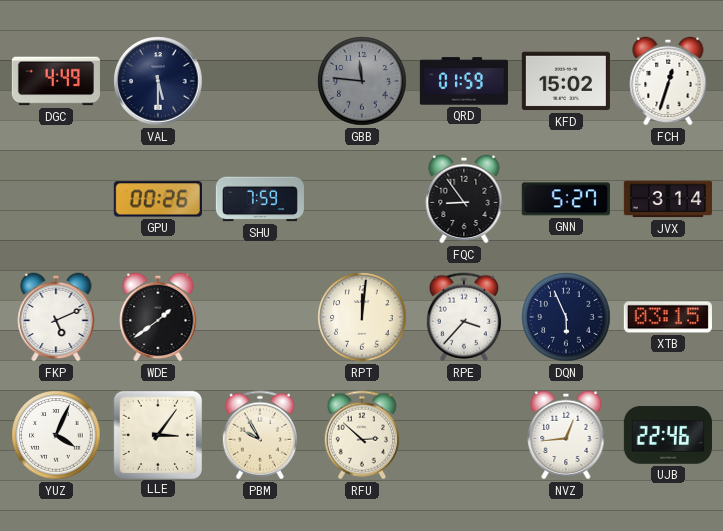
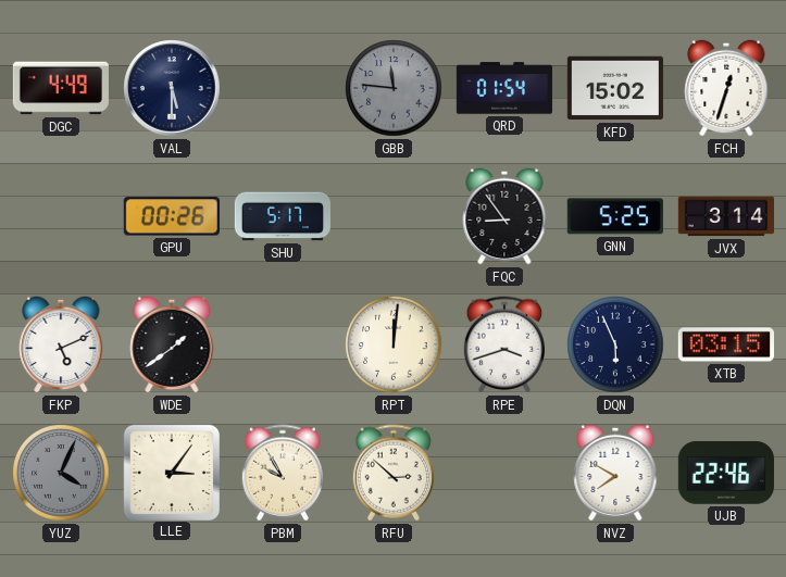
QRD: 01:59 -> 01:54
SHU: 7:59 -> 5:17
GNN: 5:27 -> 5:25
RPE: 3:37 -> 3:42
YUZ dial: white -> grey
NVZ: 12:44 -> 7:50
